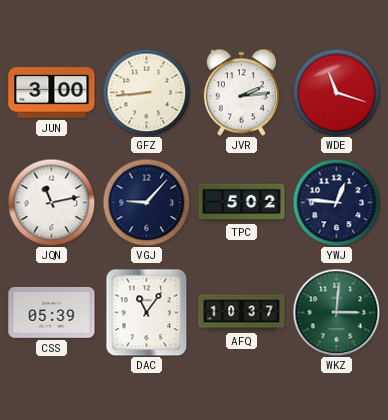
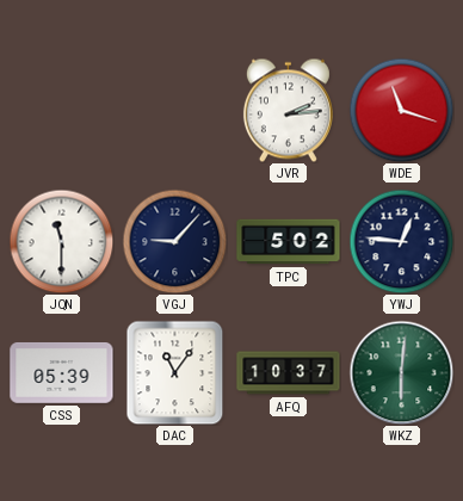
JUN: 3:00 -> none
GFZ: 8:44 -> none
JQN: 11:13 -> 11:30
WKZ: 3:01 -> 6:01
